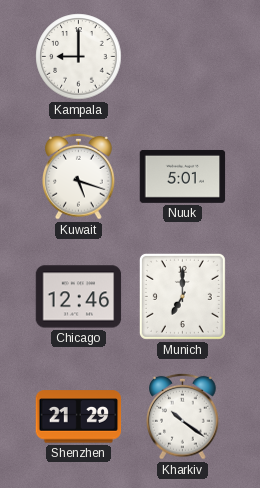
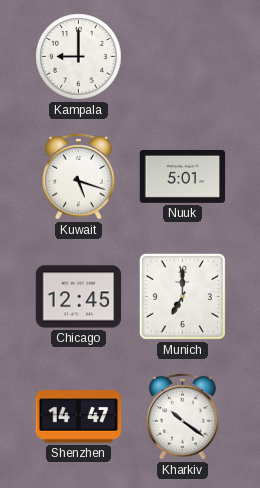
Chicago: 12:46 -> 12:45
Shenzhen: 21:29 -> 14:47
